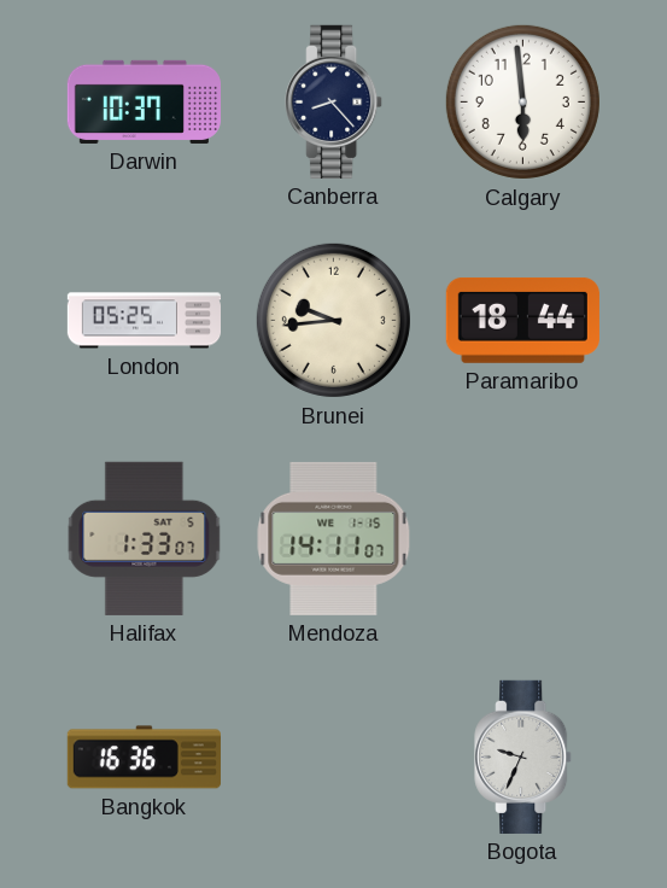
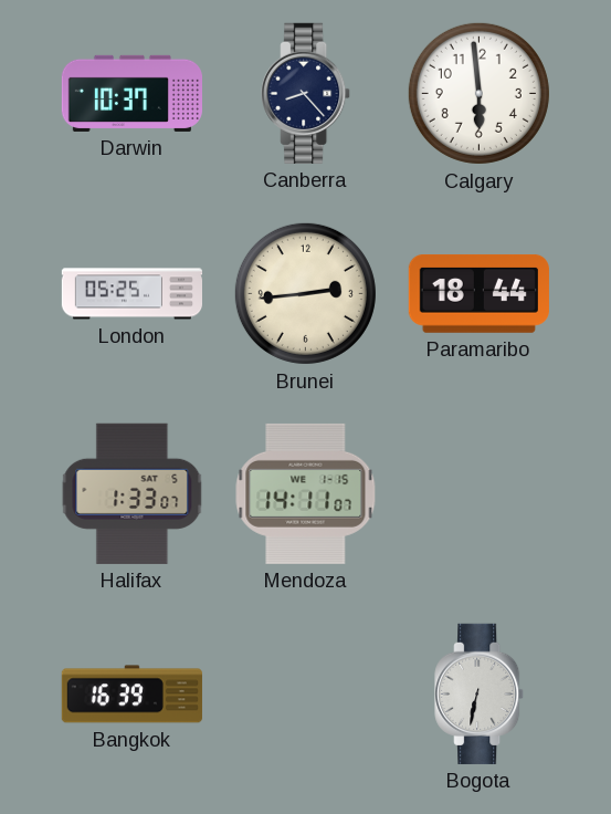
Brunei: 9:44 -> 2:44
Bangkok: 16:36 -> 16:39
Bogota: 9:34 -> 6:32
